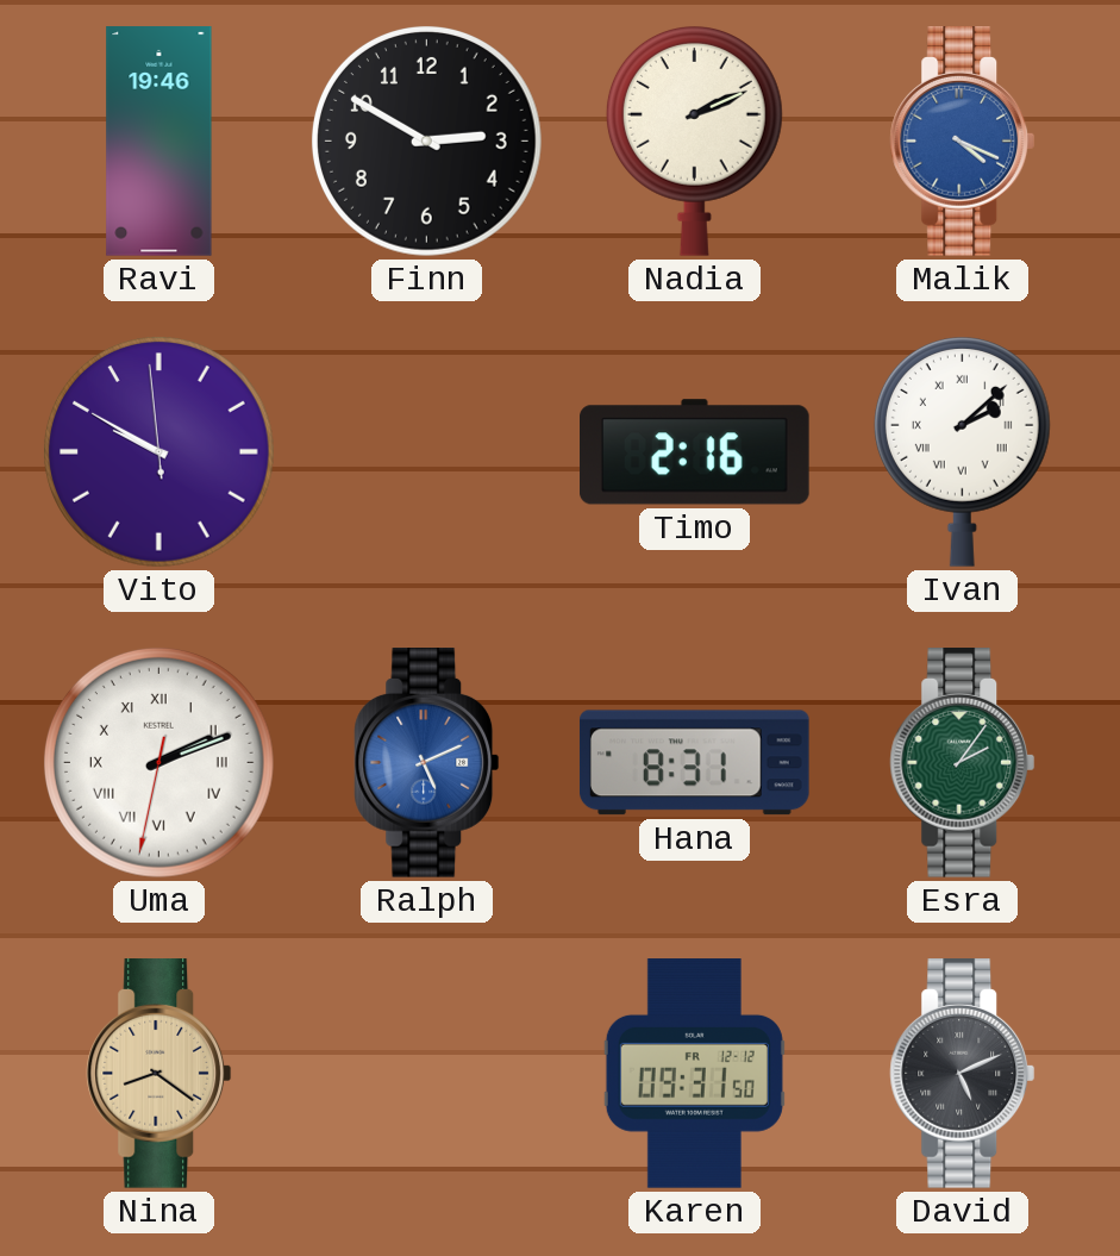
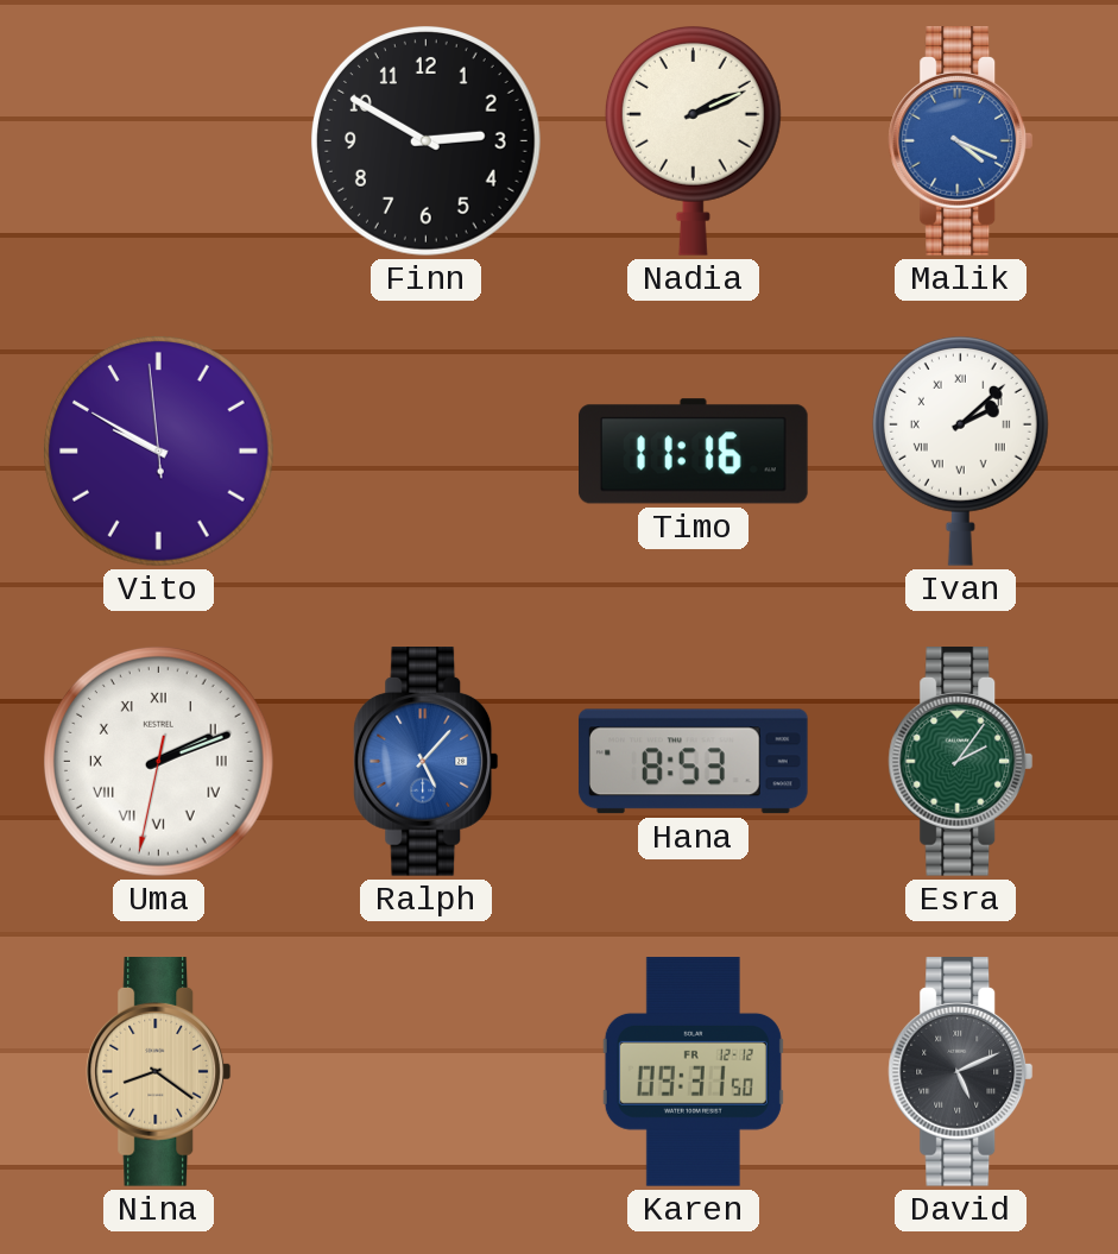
Ravi: 19:46 -> none
Timo: 2:16 -> 11:16
Ralph: 5:11 -> 5:07
Hana: 8:31 -> 8:53
